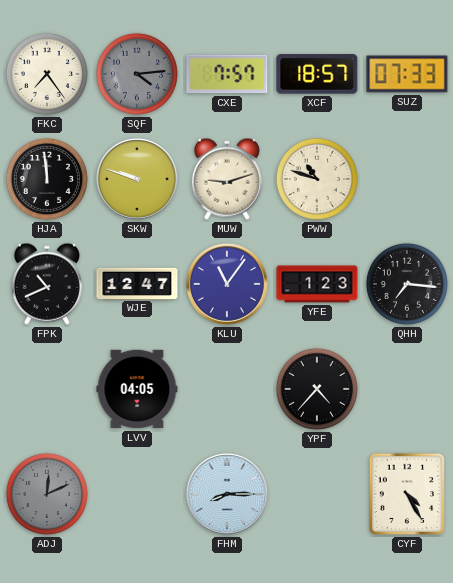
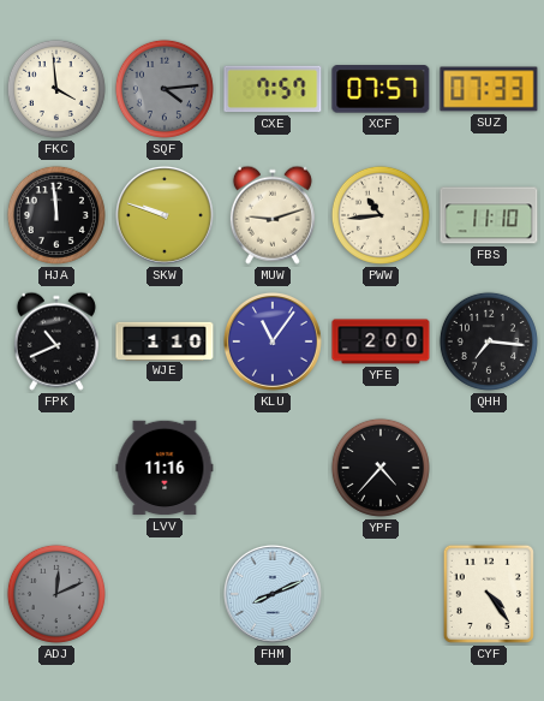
FKC: 7:24 -> 3:59
XCF: 18:57 -> 07:57
PWW: 10:48 -> 10:44
FBS: none -> 11:10
WJE: 12:47 -> 1:10
YFE: 1:23 -> 2:00
LVV: 04:05 -> 11:16
FHM: 8:15 -> 8:11
CYF: 4:25 -> 4:24
